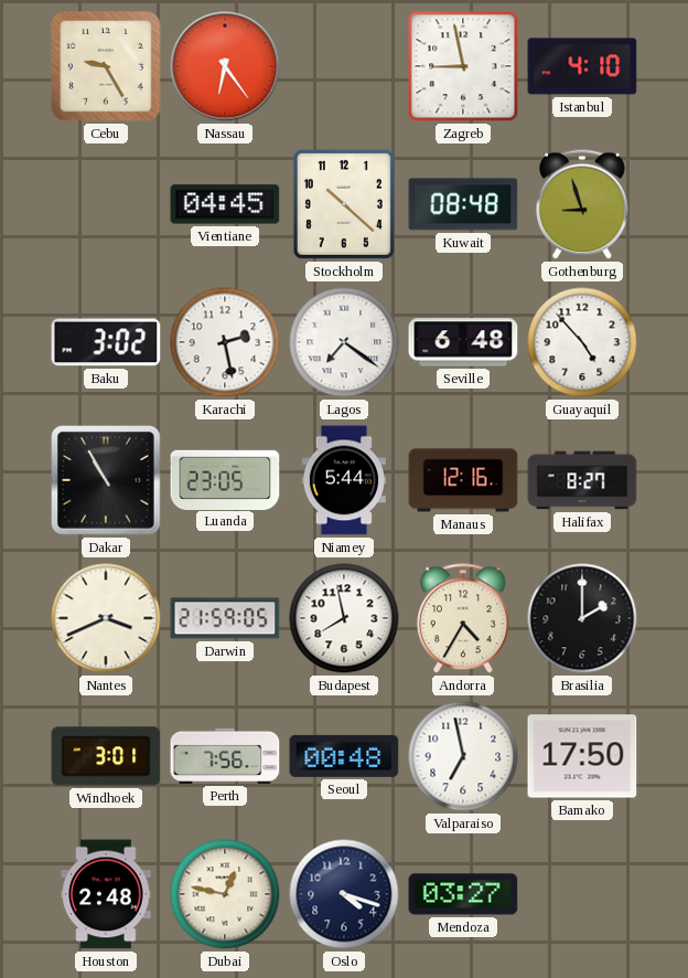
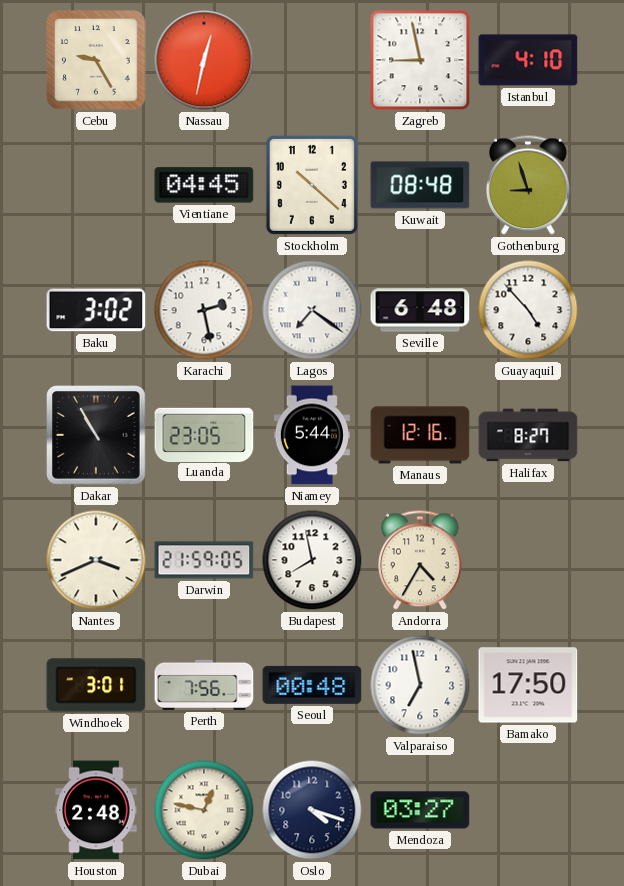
Nassau: 6:24 -> 12:32
Brasilia: 2:00 -> none
